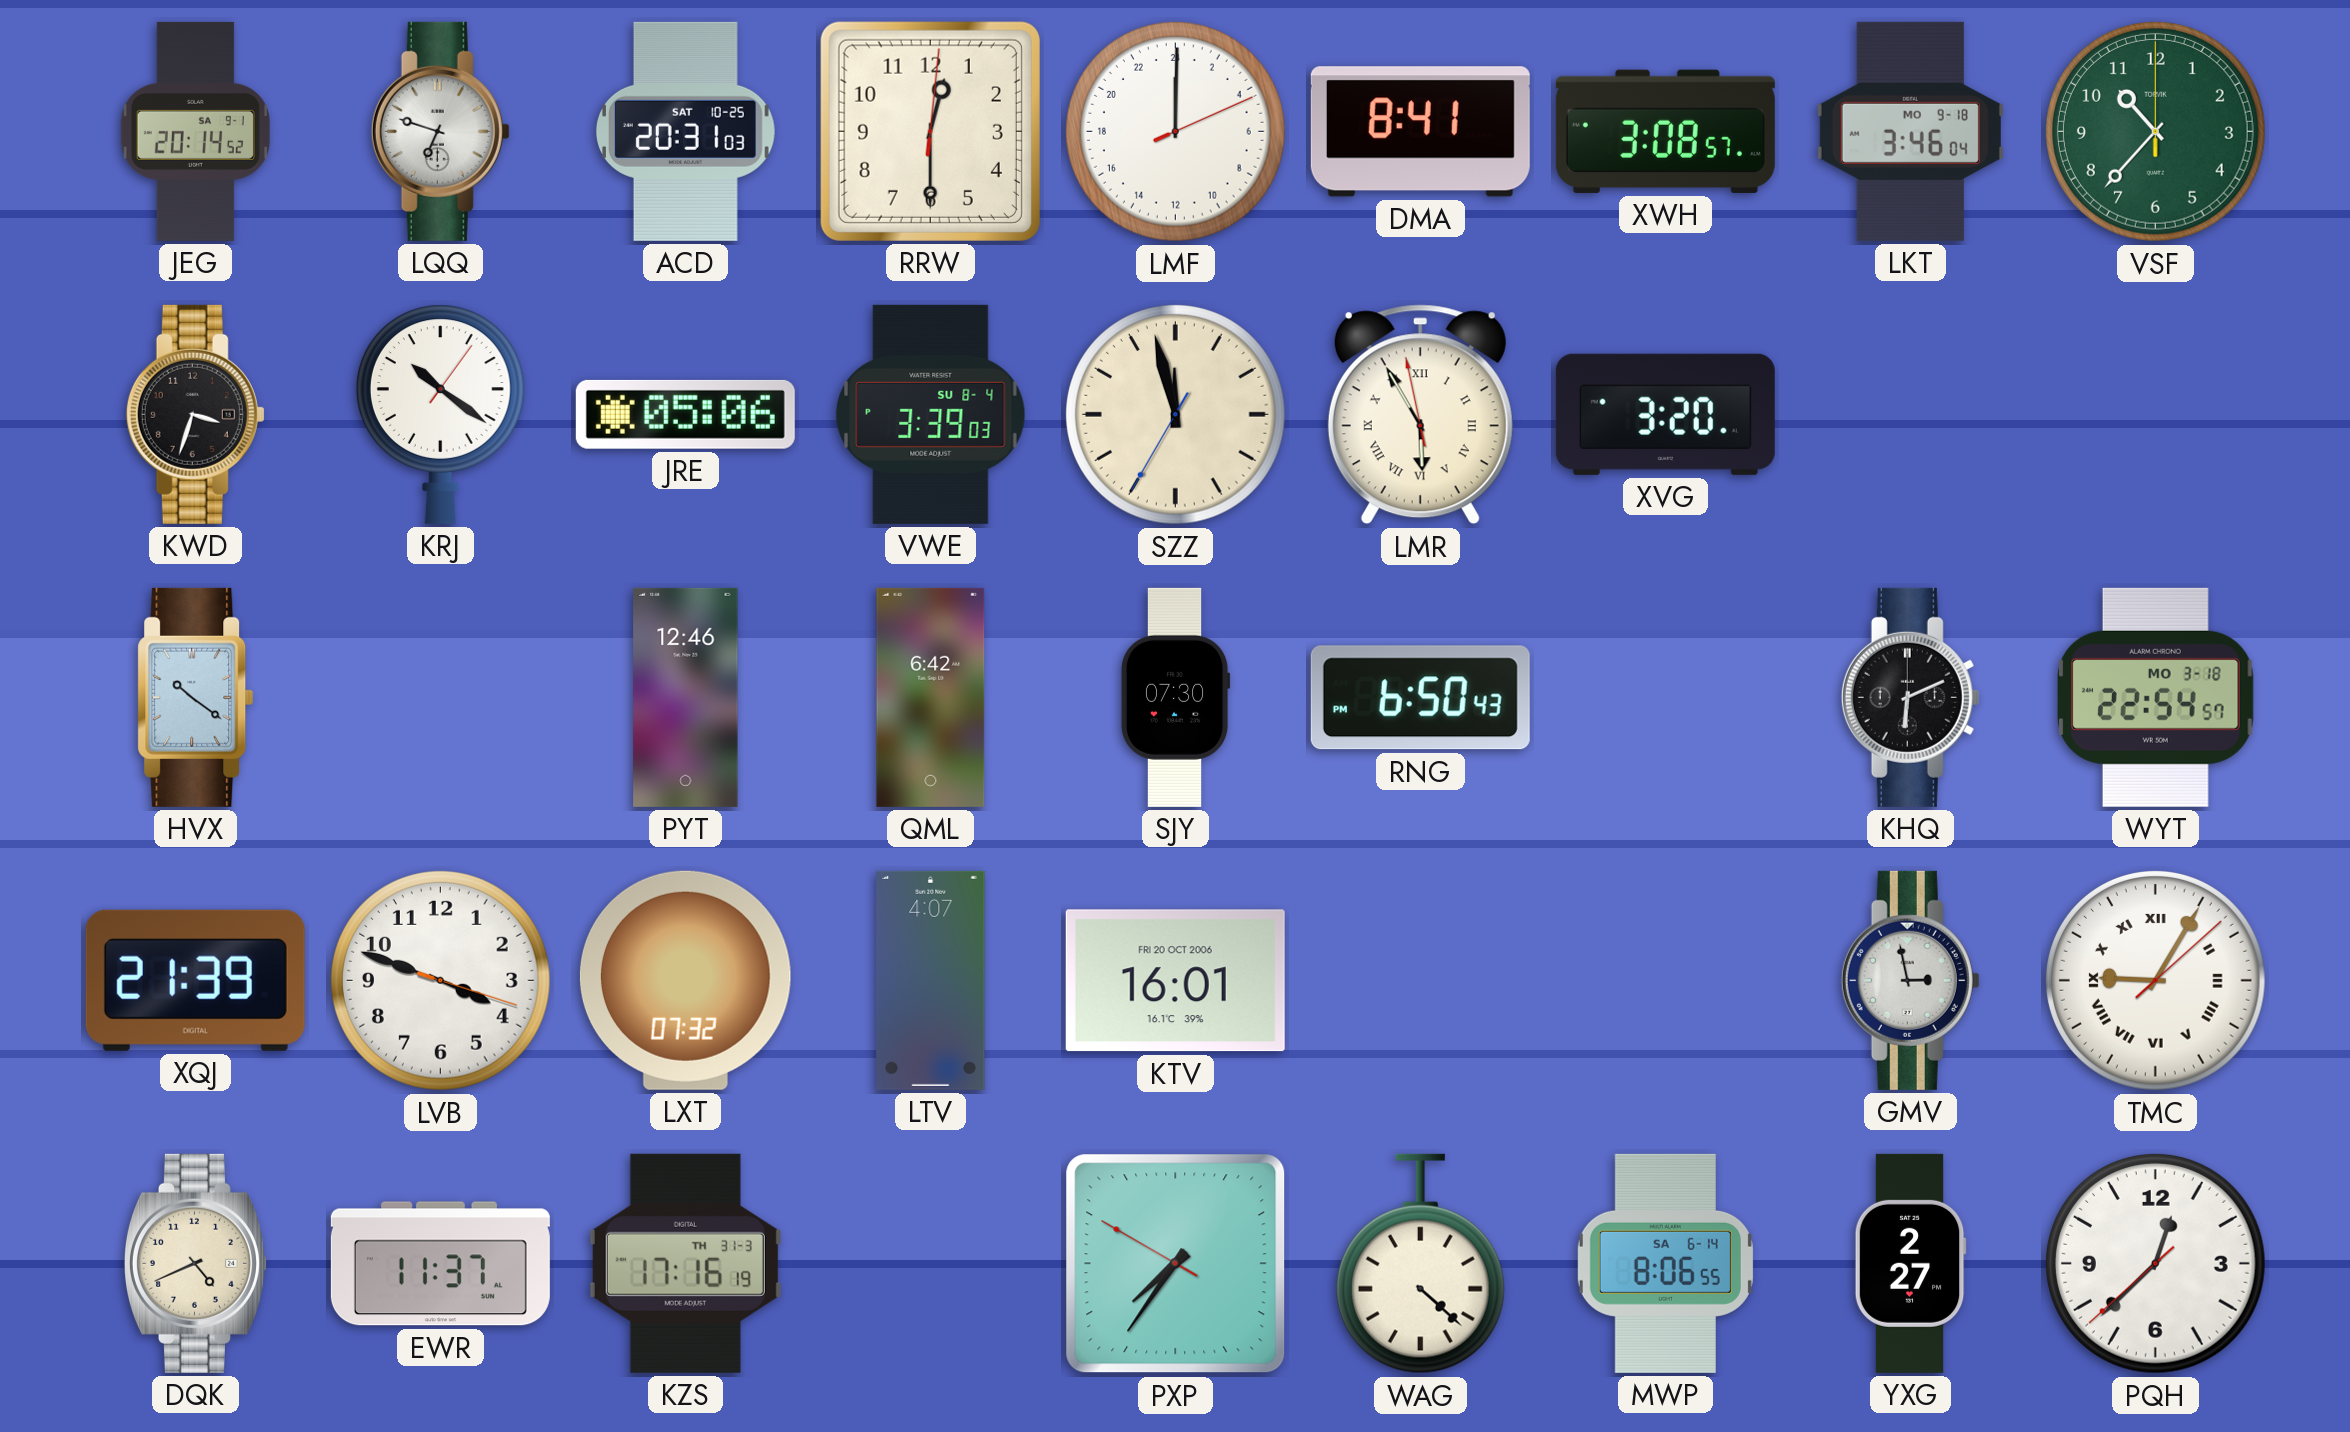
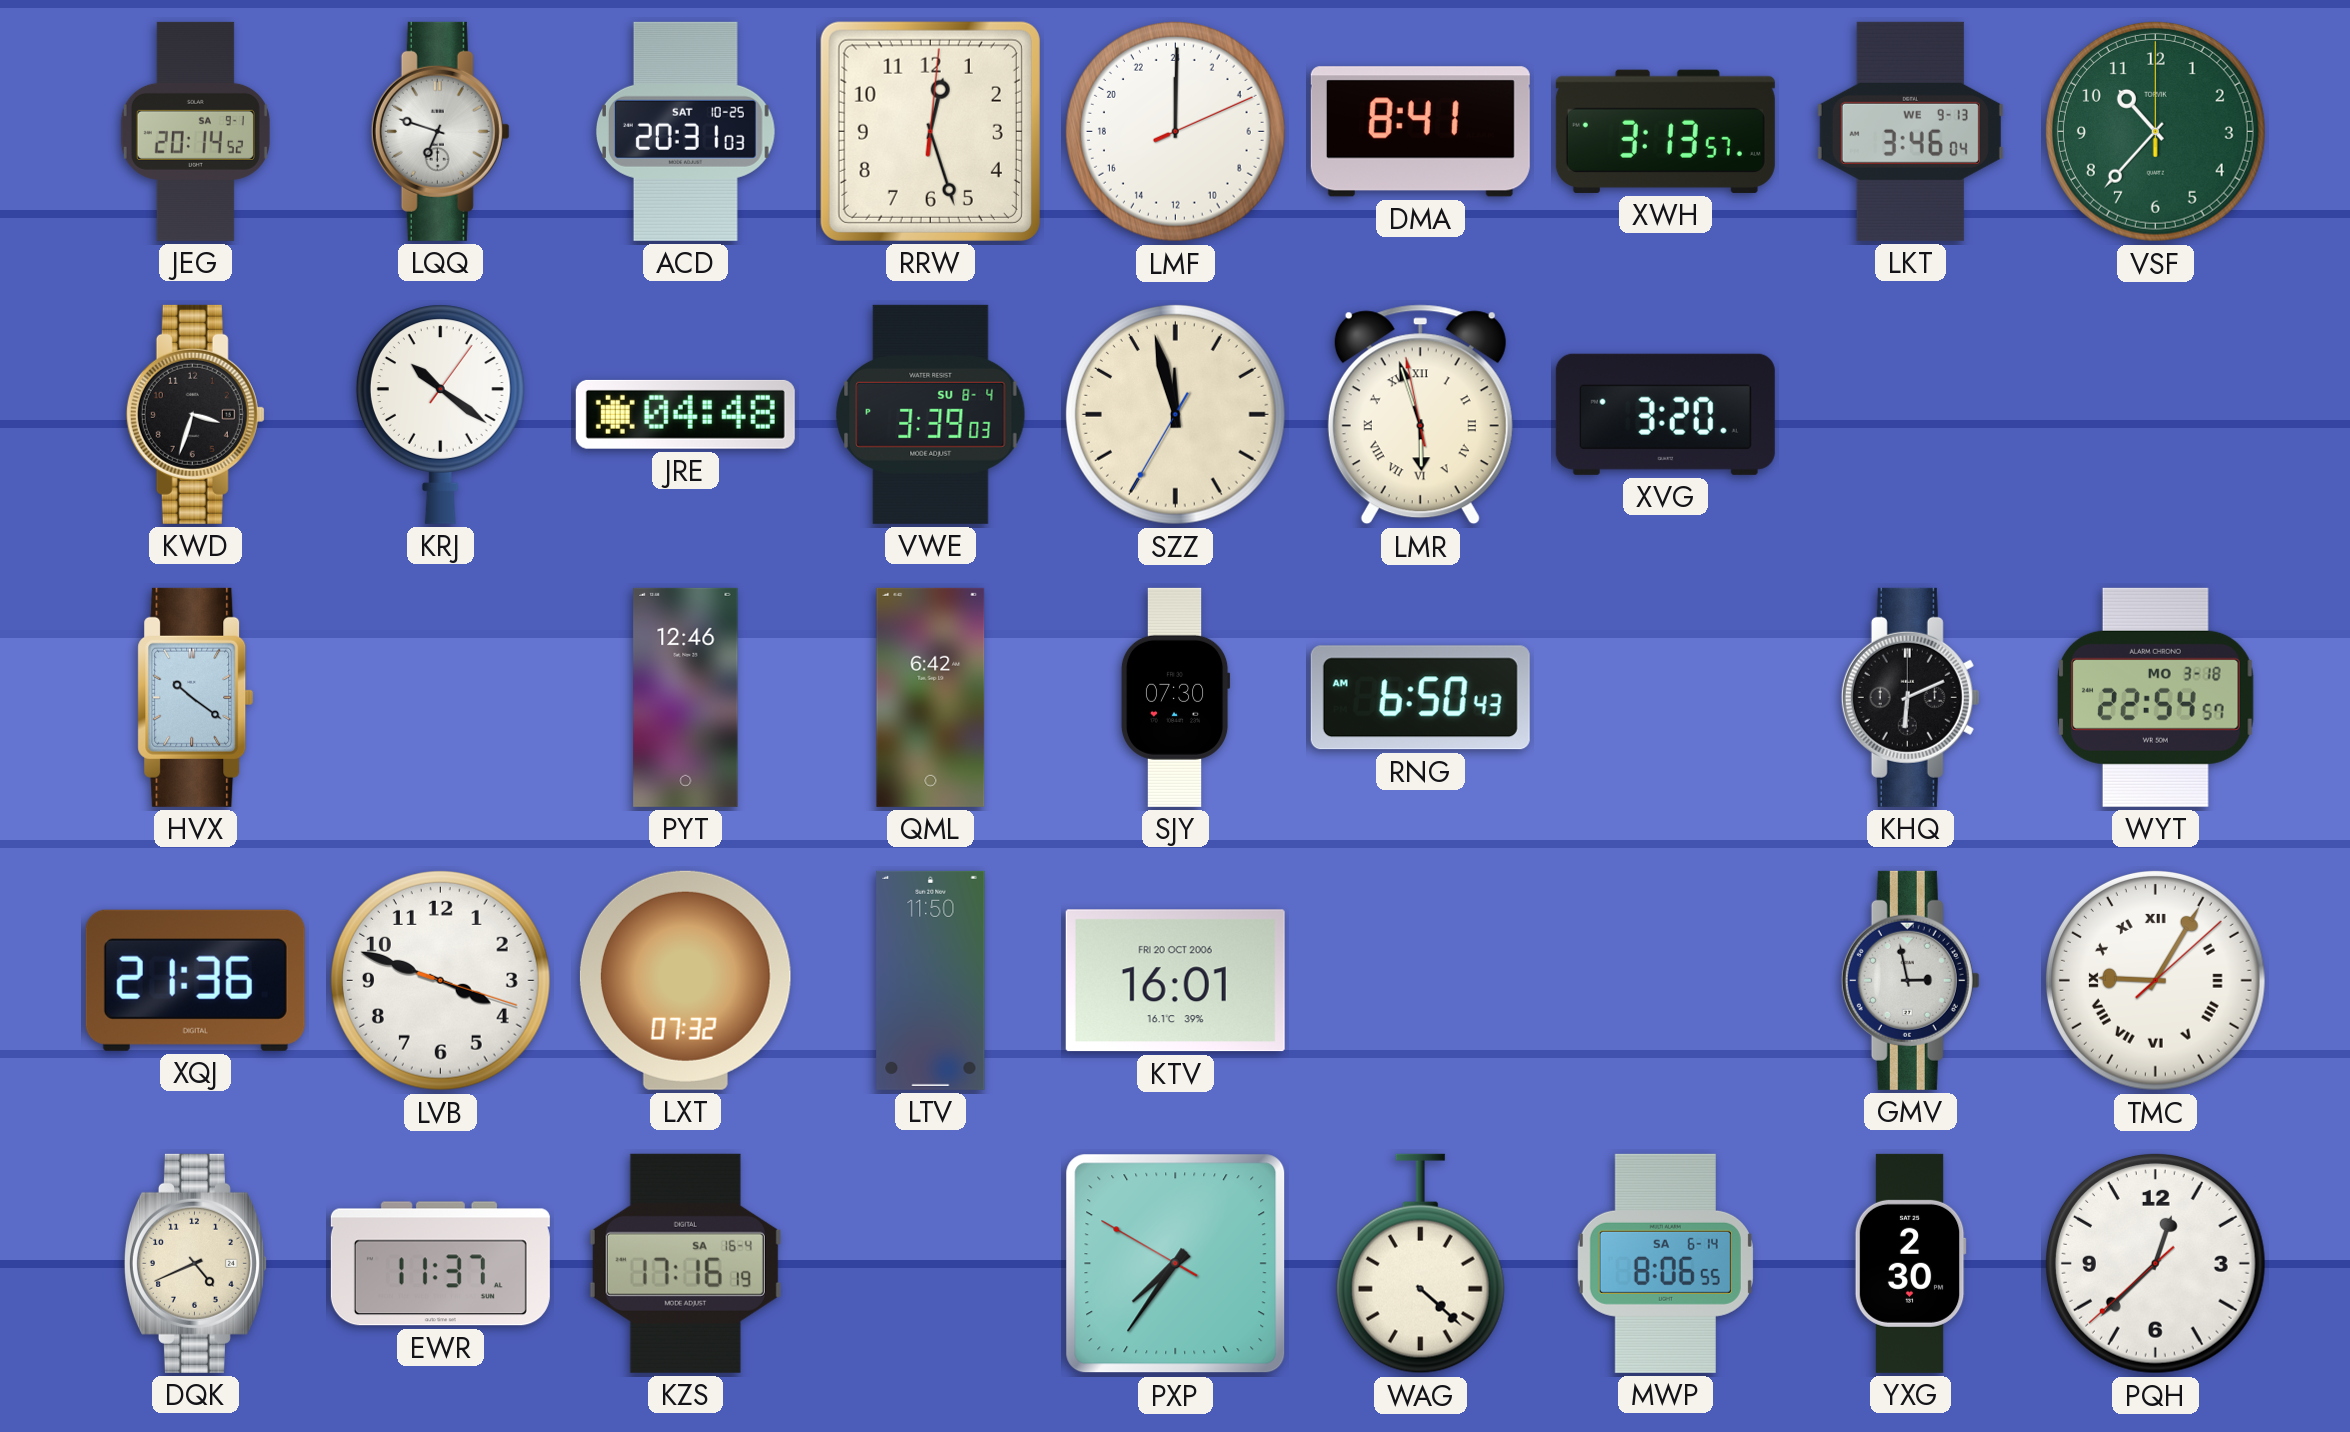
RRW: 12:30 -> 12:27
XWH: 3:08 -> 3:13
LKT date: MO 9-18 -> WE 9-13
JRE: 05:06 -> 04:48
LMR: 5:54 -> 5:56
RNG: 6:50:43 PM -> 6:50:43 AM
XQJ: 21:39 -> 21:36
LTV: 4:07 -> 11:50
KZS date: TH 31-3 -> SA 16-4
YXG: 2:27 -> 2:30
